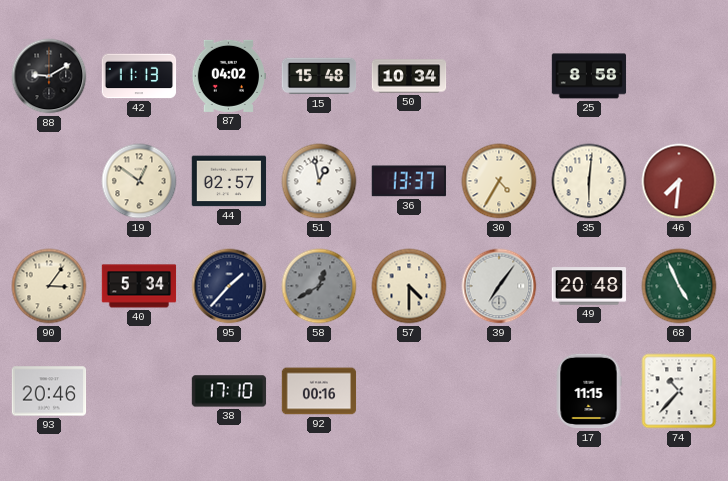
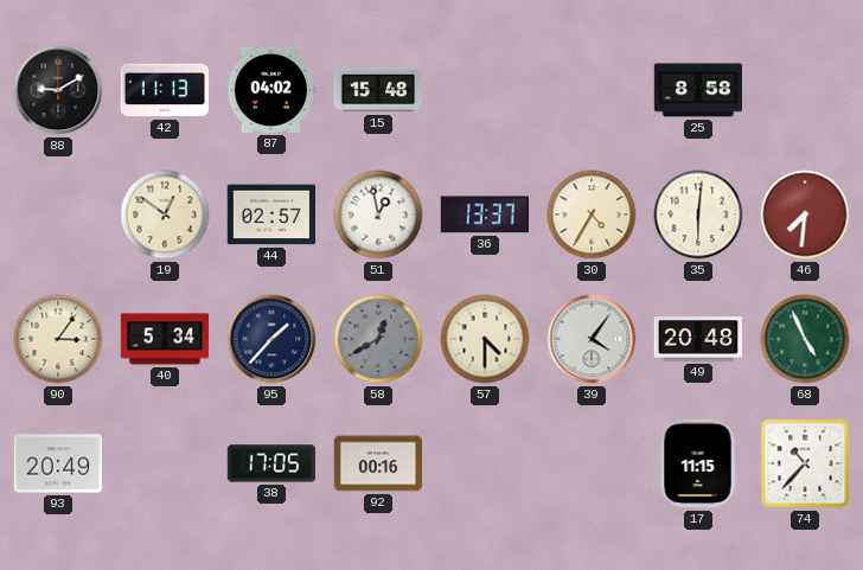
50: 10:34 -> none
39: 7:06 -> 4:06
93: 20:46 -> 20:49
38: 17:10 -> 17:05
